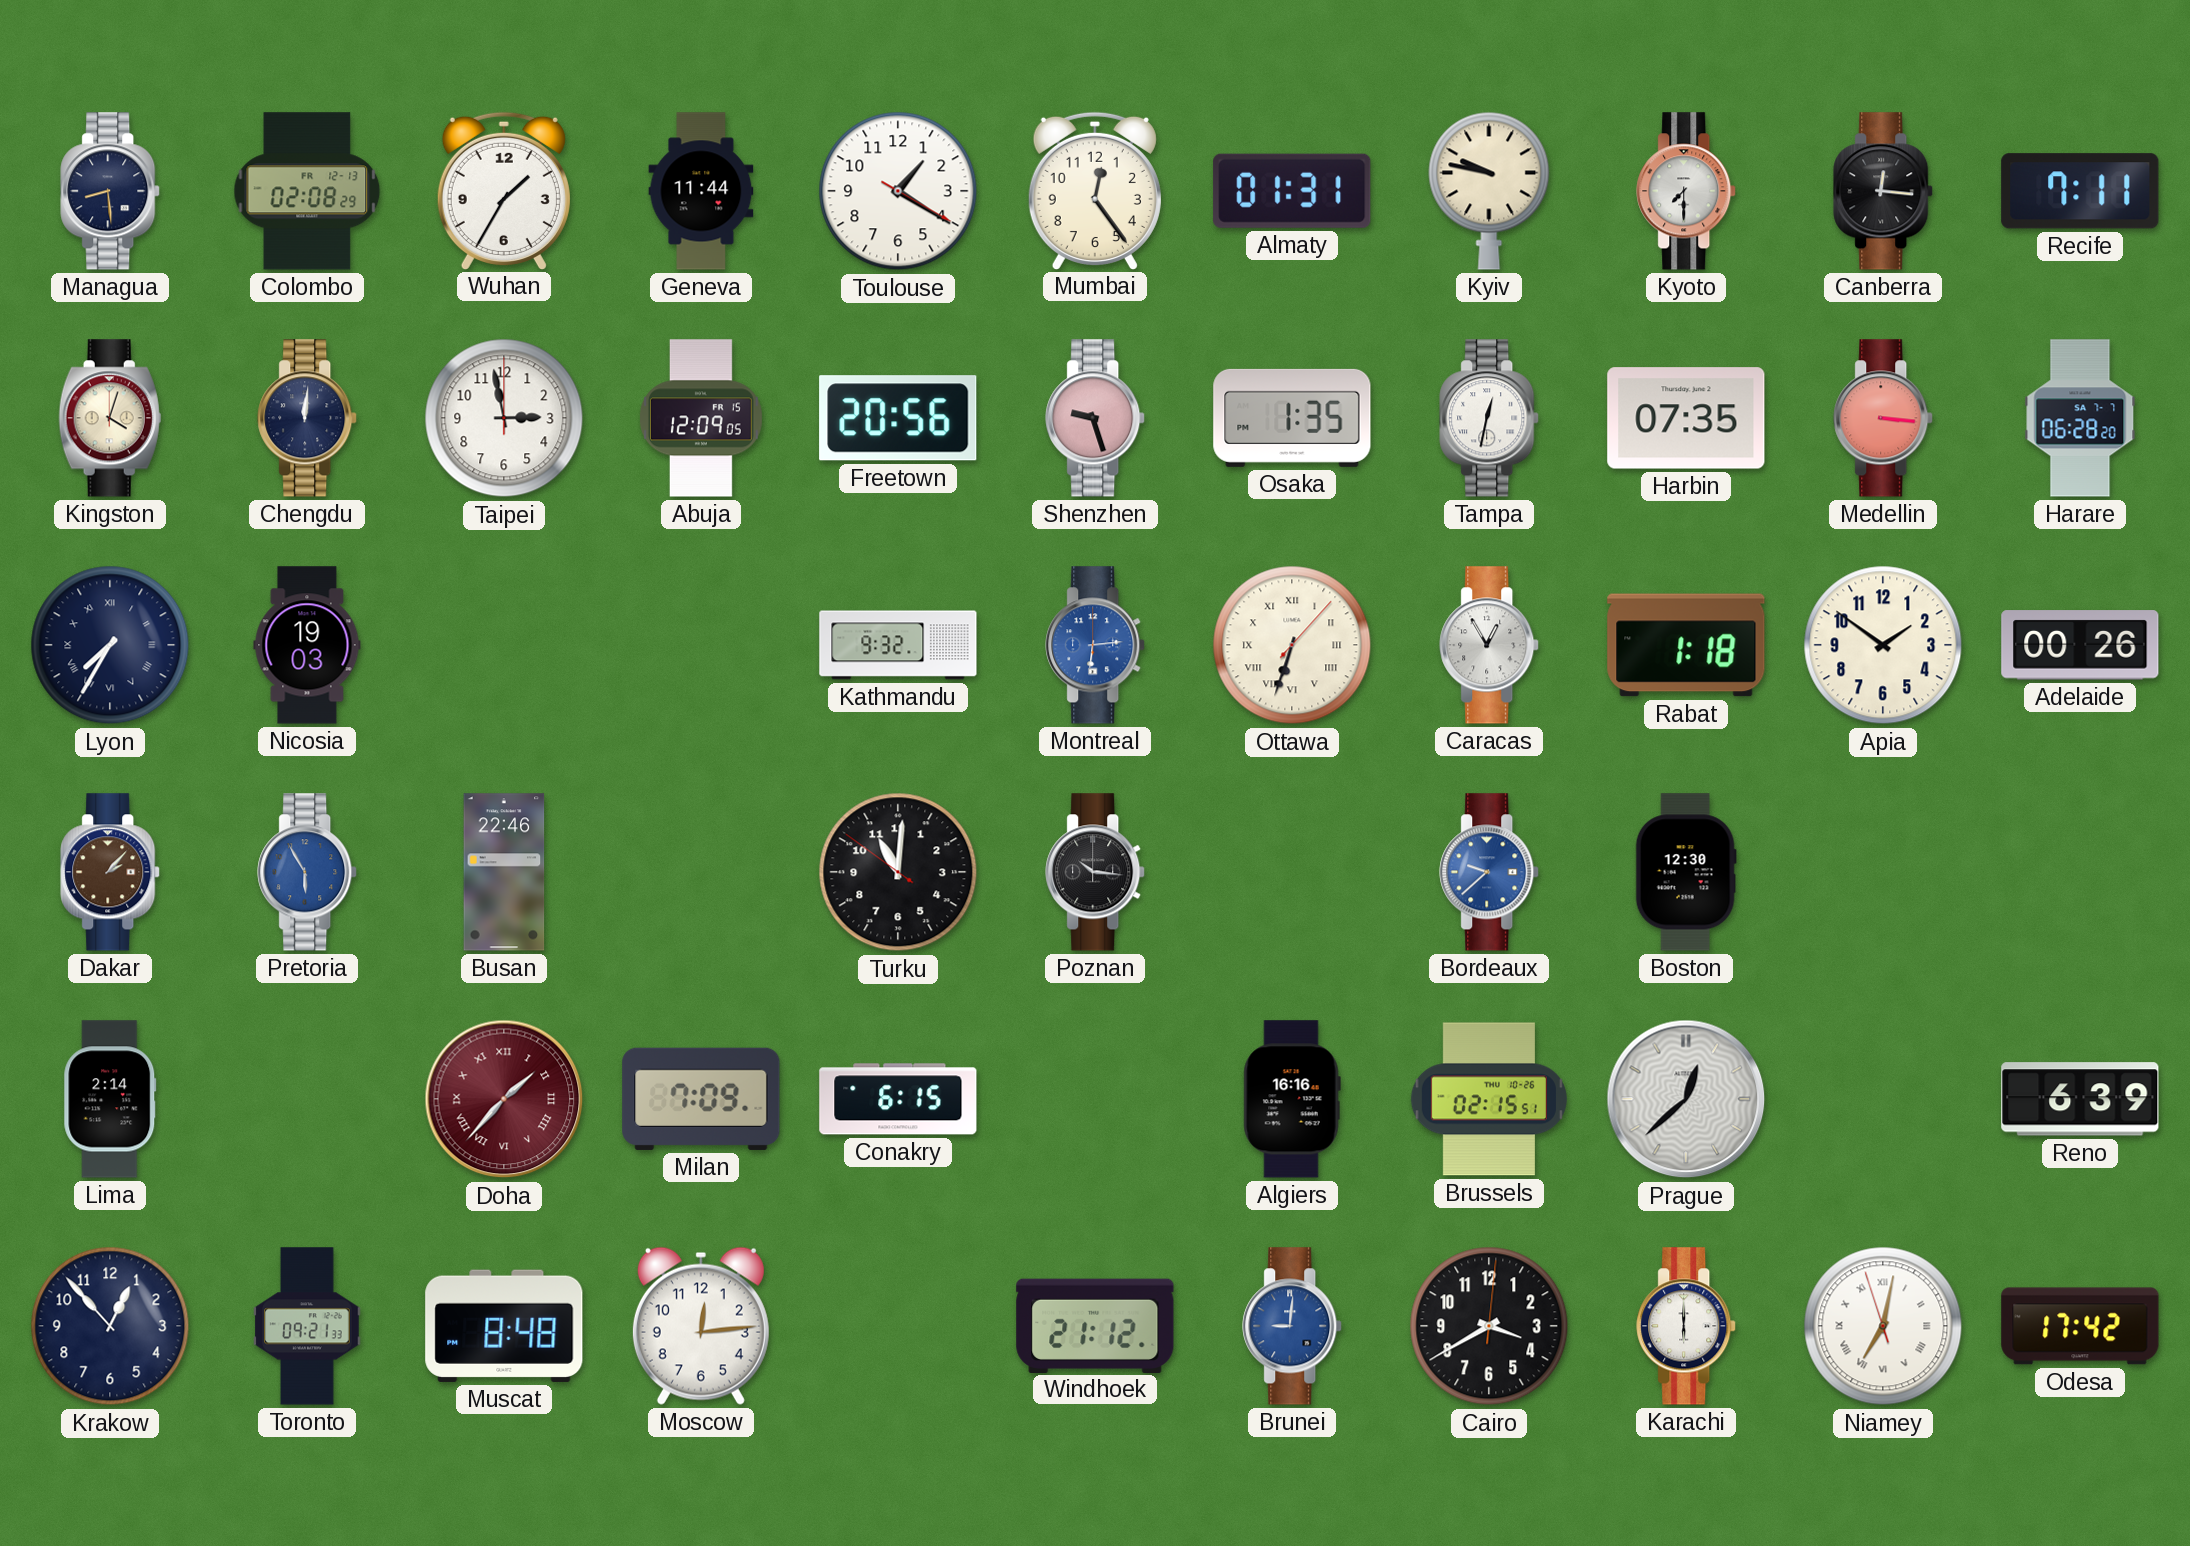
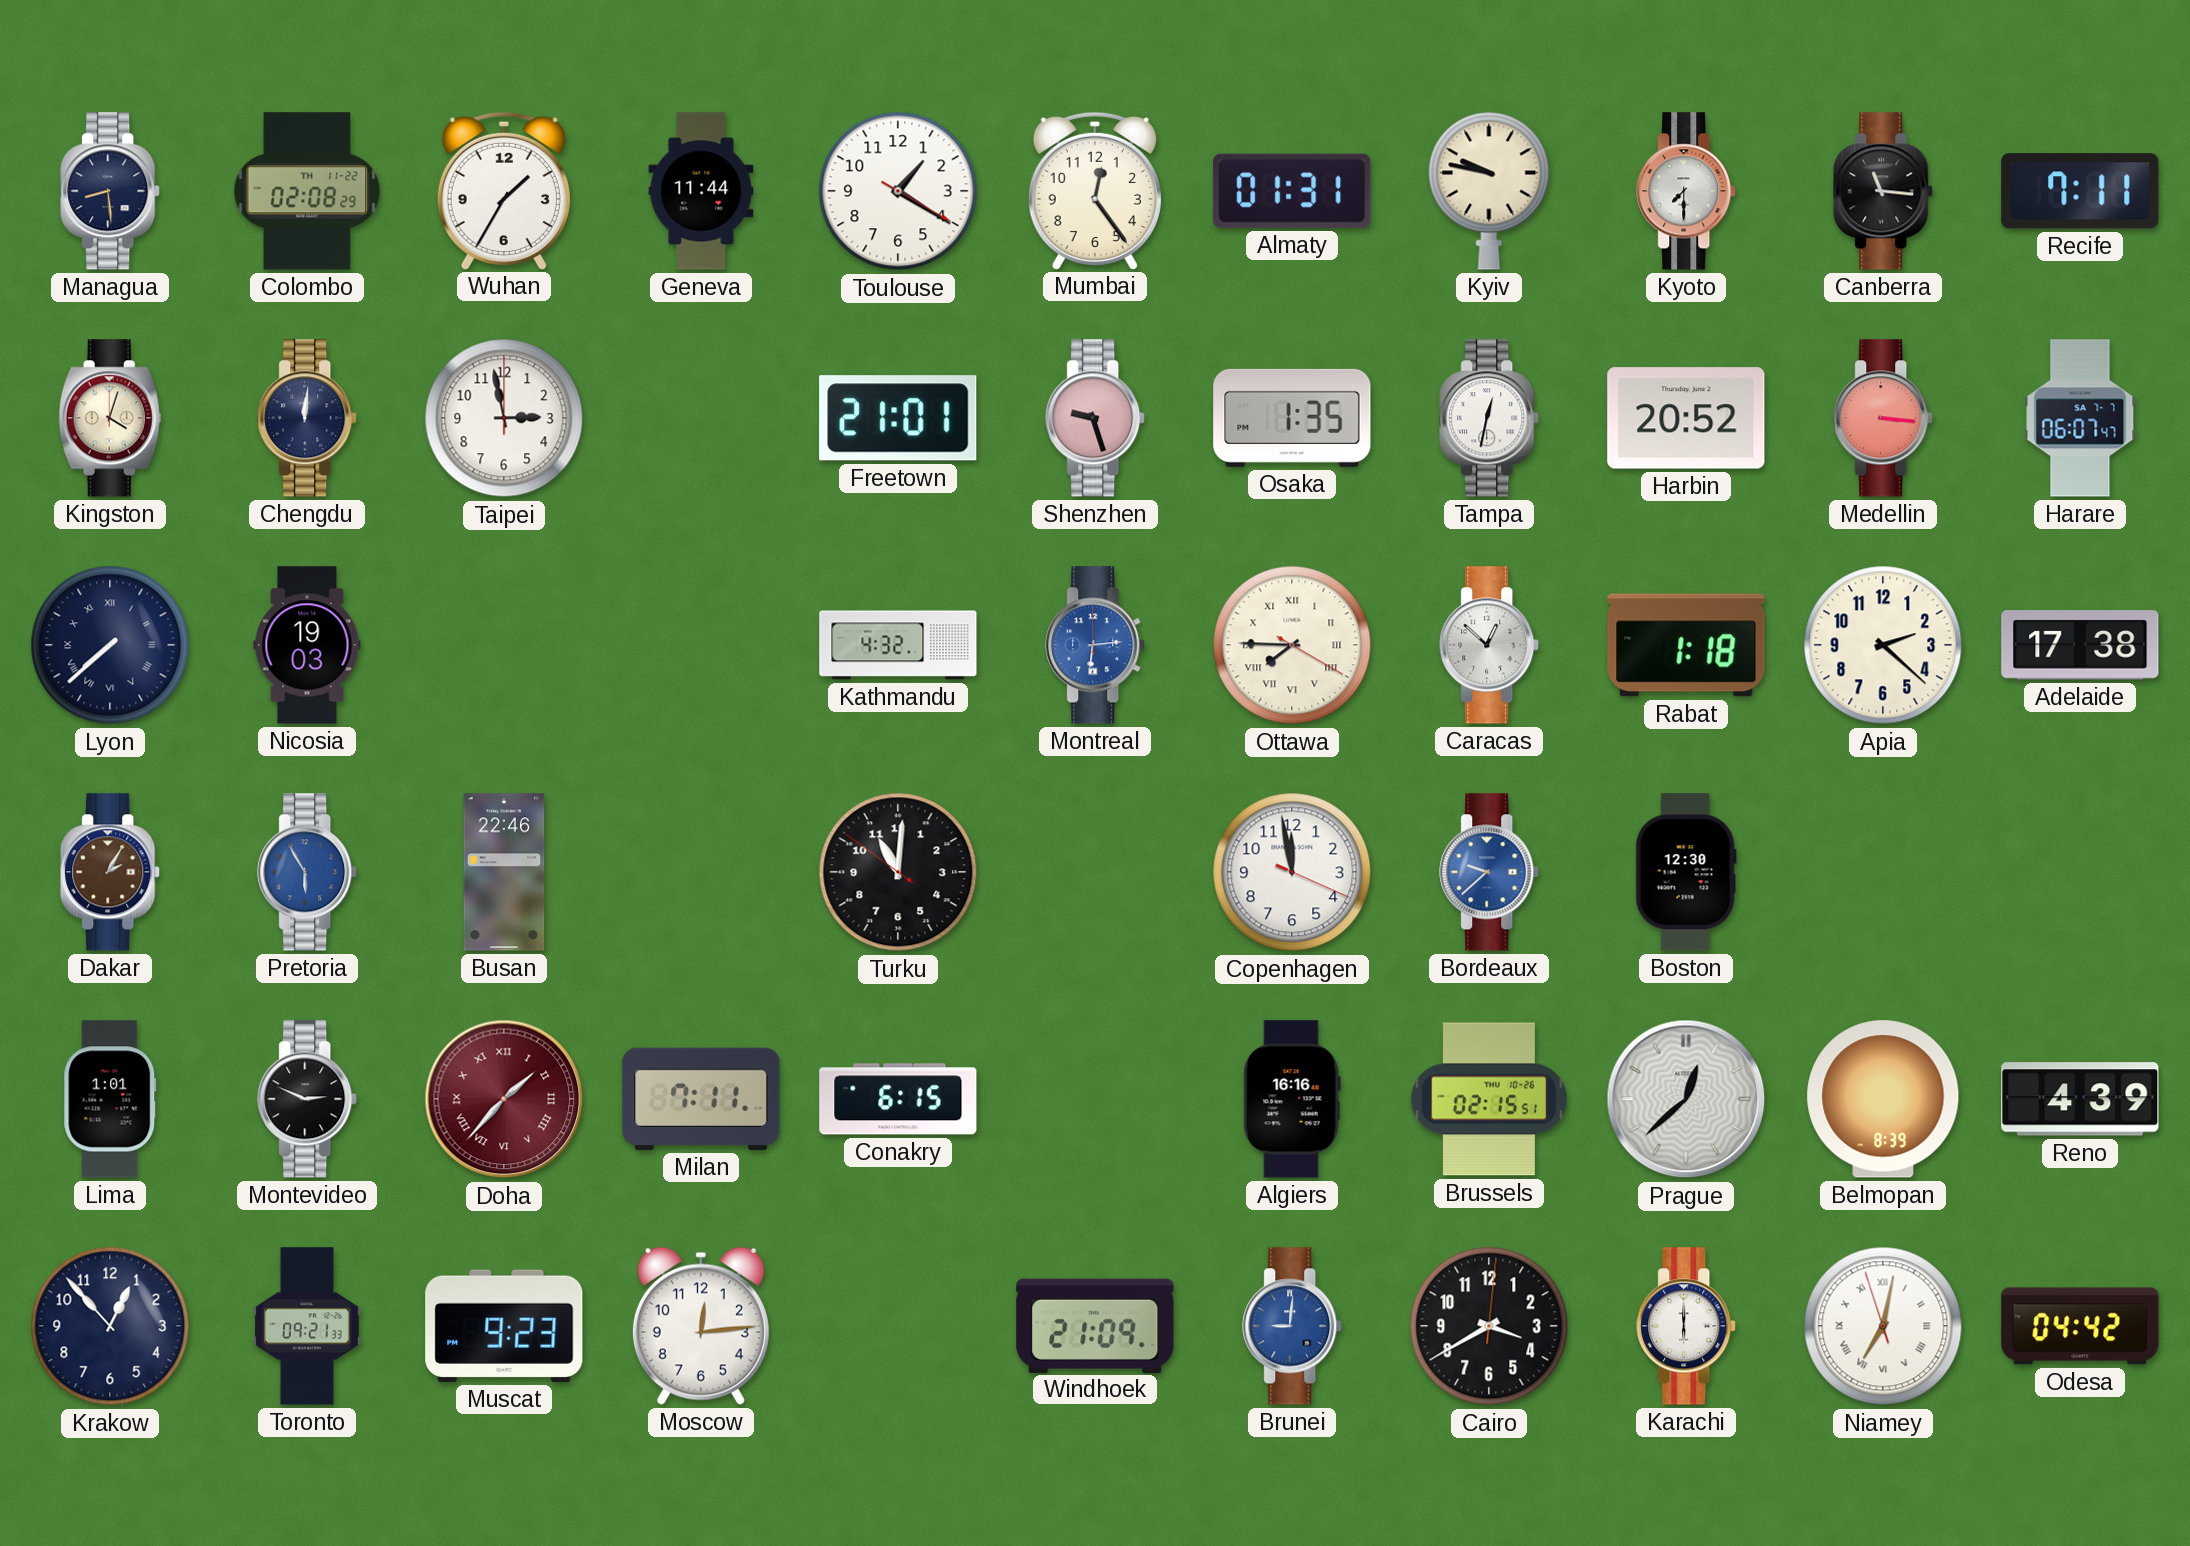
Colombo date: FR 12-13 -> TH 11-22
Canberra: 12:16 -> 11:16
Abuja: 12:09 -> none
Freetown: 20:56 -> 21:01
Harbin: 07:35 -> 20:52
Harare: 06:28 -> 06:07
Lyon: 7:35 -> 7:38
Kathmandu: 9:32 -> 4:32
Ottawa: 6:33 -> 7:45
Caracas: 12:55 -> 12:52
Apia: 1:51 -> 2:22
Adelaide: 00:26 -> 17:38
Dakar: 2:07 -> 2:05
Poznan: 10:16 -> none
Copenhagen: none -> 11:58
Lima: 2:14 -> 1:01
Montevideo: none -> 2:49
Milan: 7:09 -> 7:11
Belmopan: none -> 8:39
Reno: 6:39 -> 4:39
Muscat: 8:48 -> 9:23
Windhoek: 21:12 -> 21:09
Odesa: 17:42 -> 04:42
